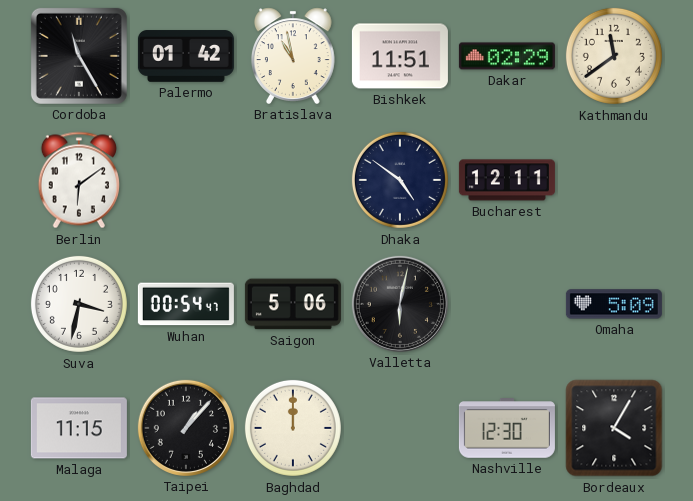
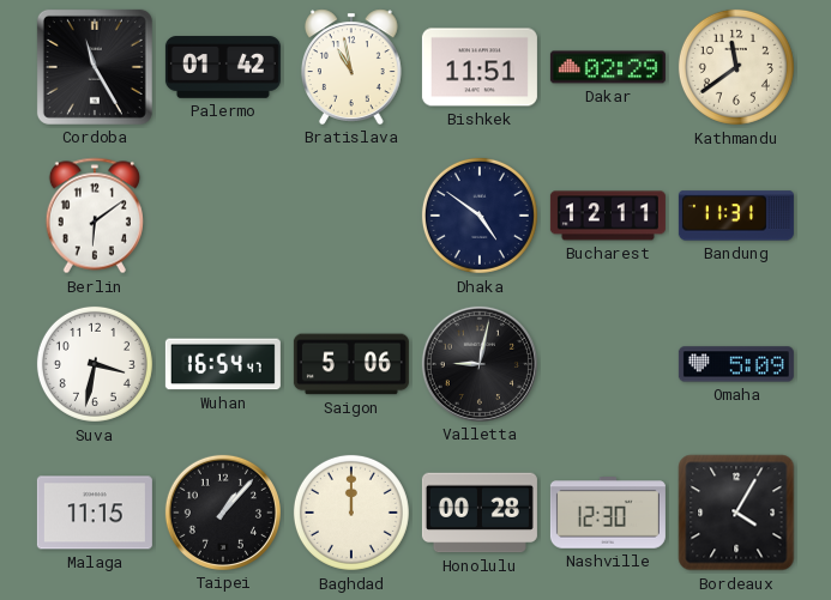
Bandung: none -> 11:31
Wuhan: 00:54 -> 16:54
Valletta: 6:02 -> 9:02
Honolulu: none -> 00:28
